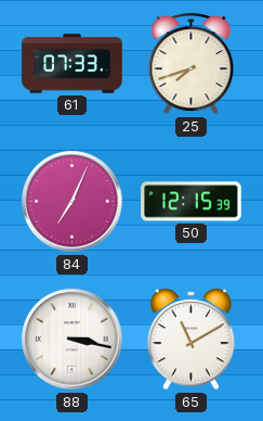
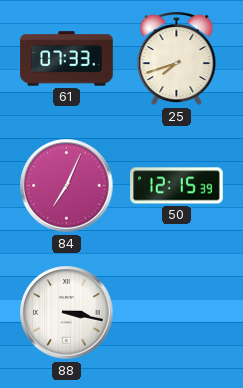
65: 11:10 -> none
